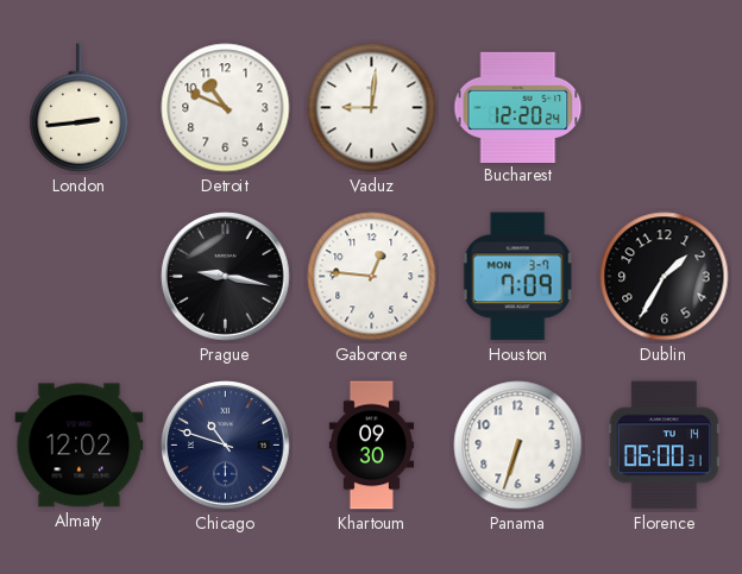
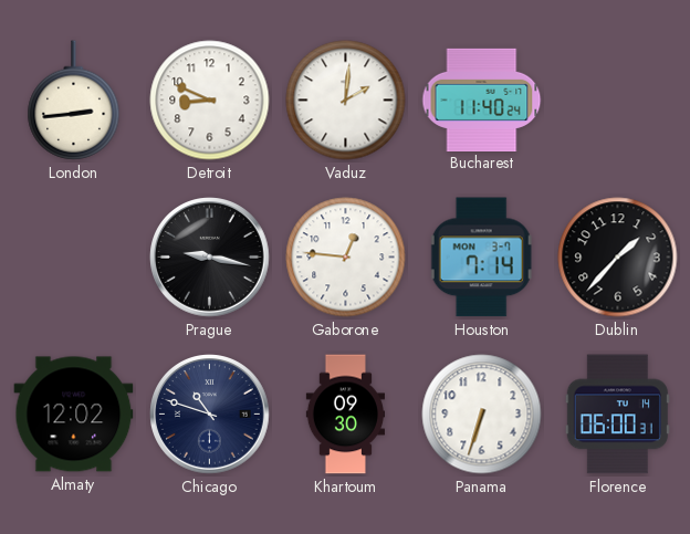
Detroit: 10:49 -> 8:49
Vaduz: 9:01 -> 2:01
Bucharest: 12:20 -> 11:40
Houston: 7:09 -> 7:14
Dublin: 1:35 -> 1:37
